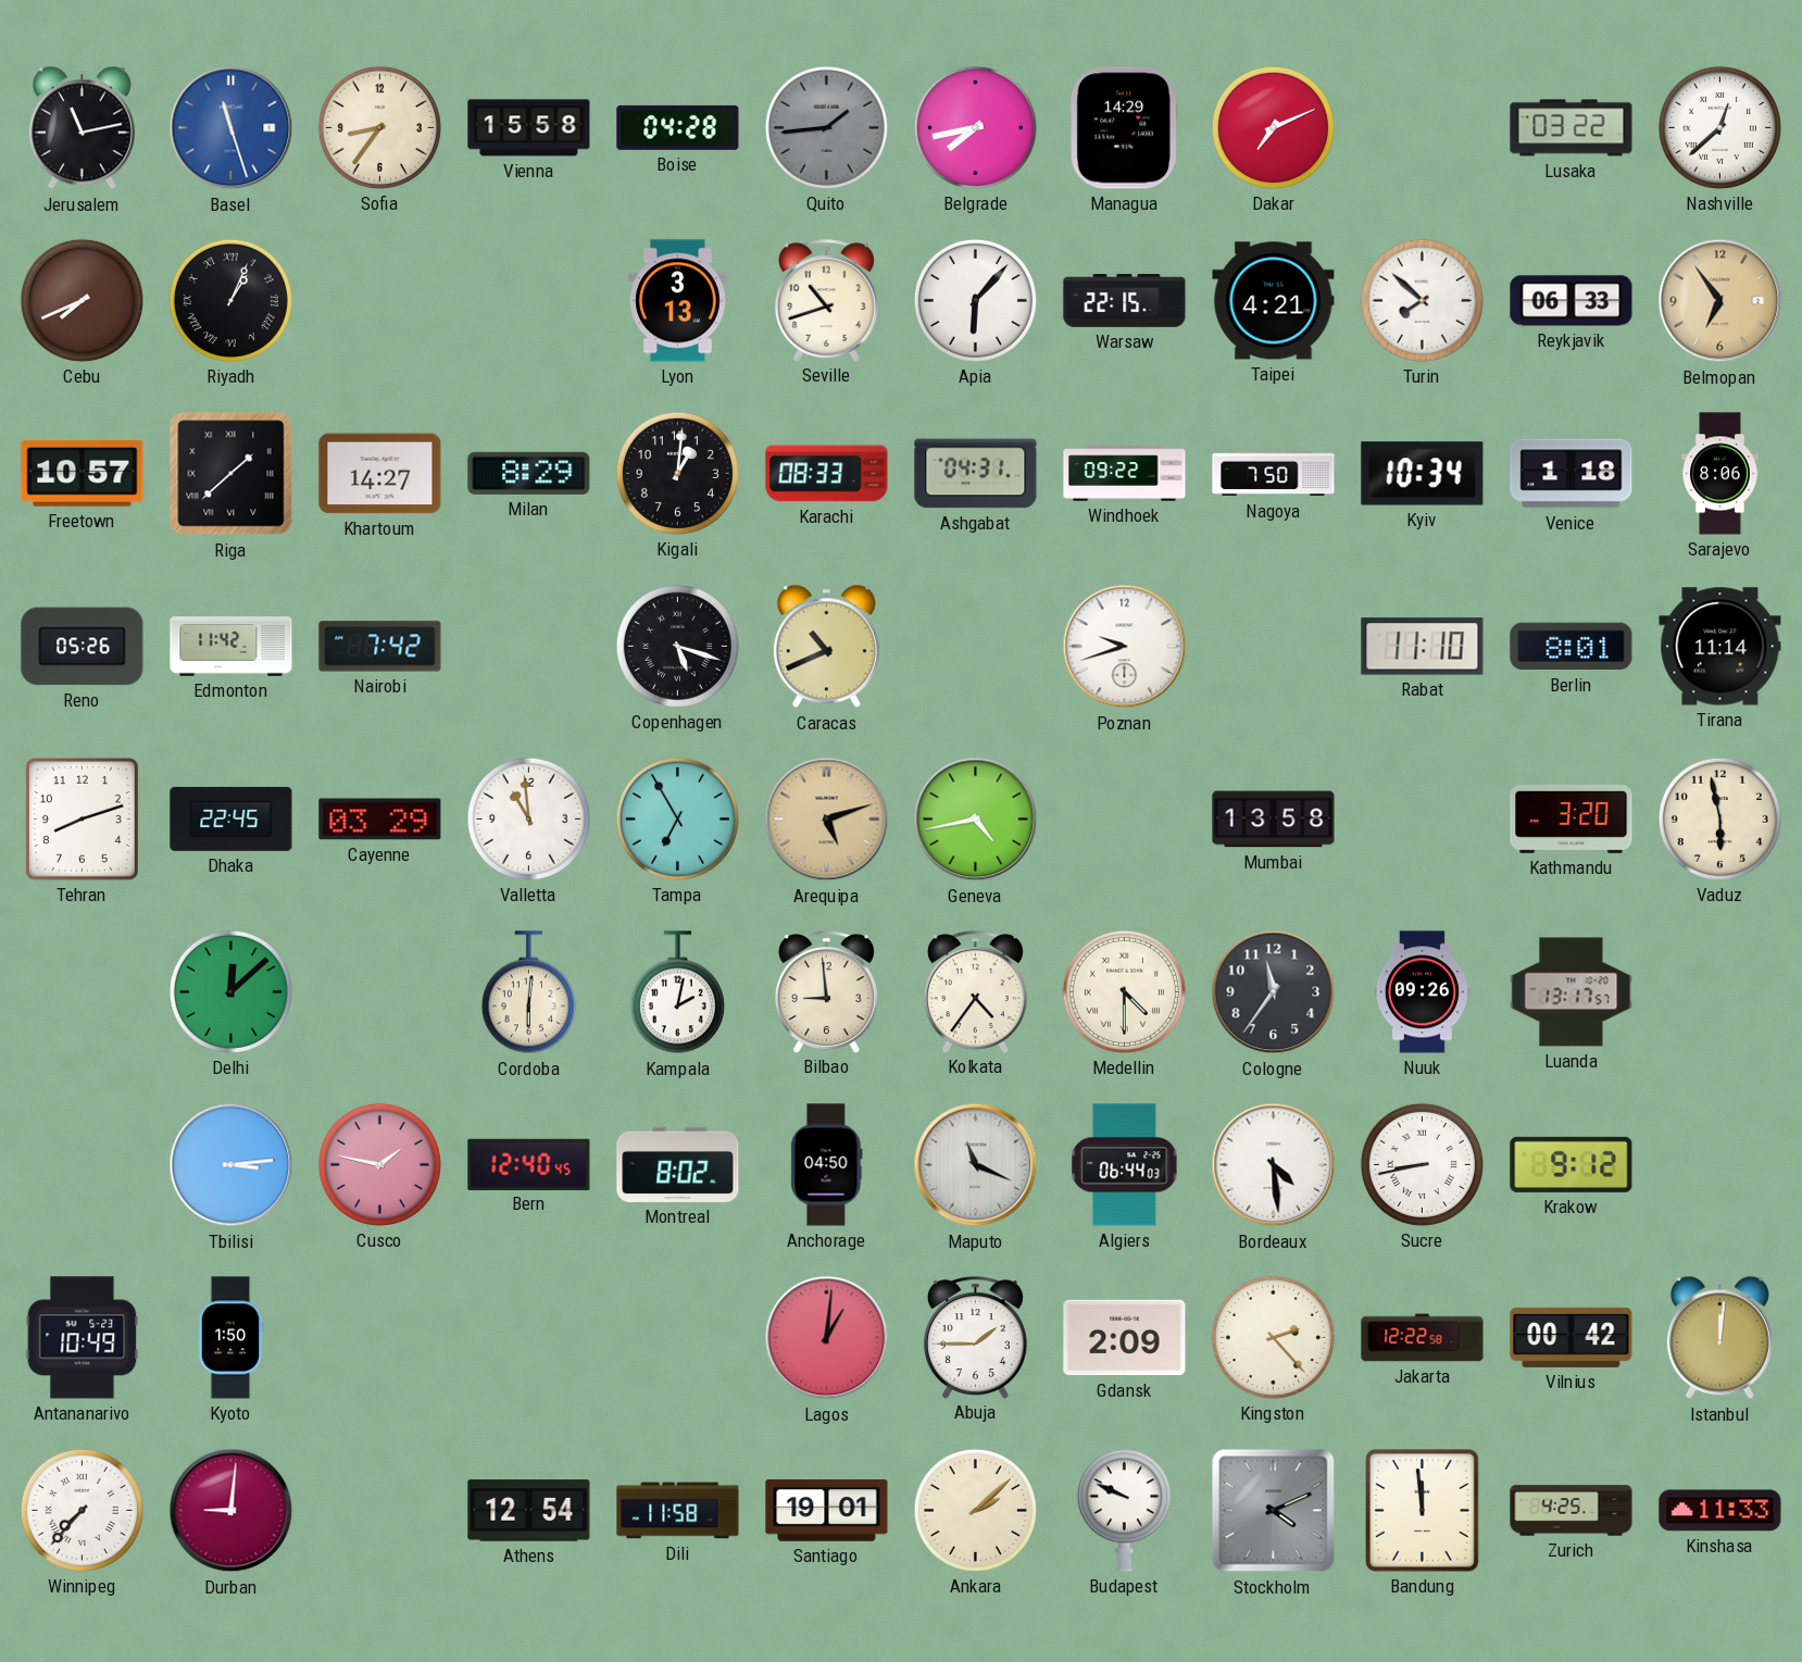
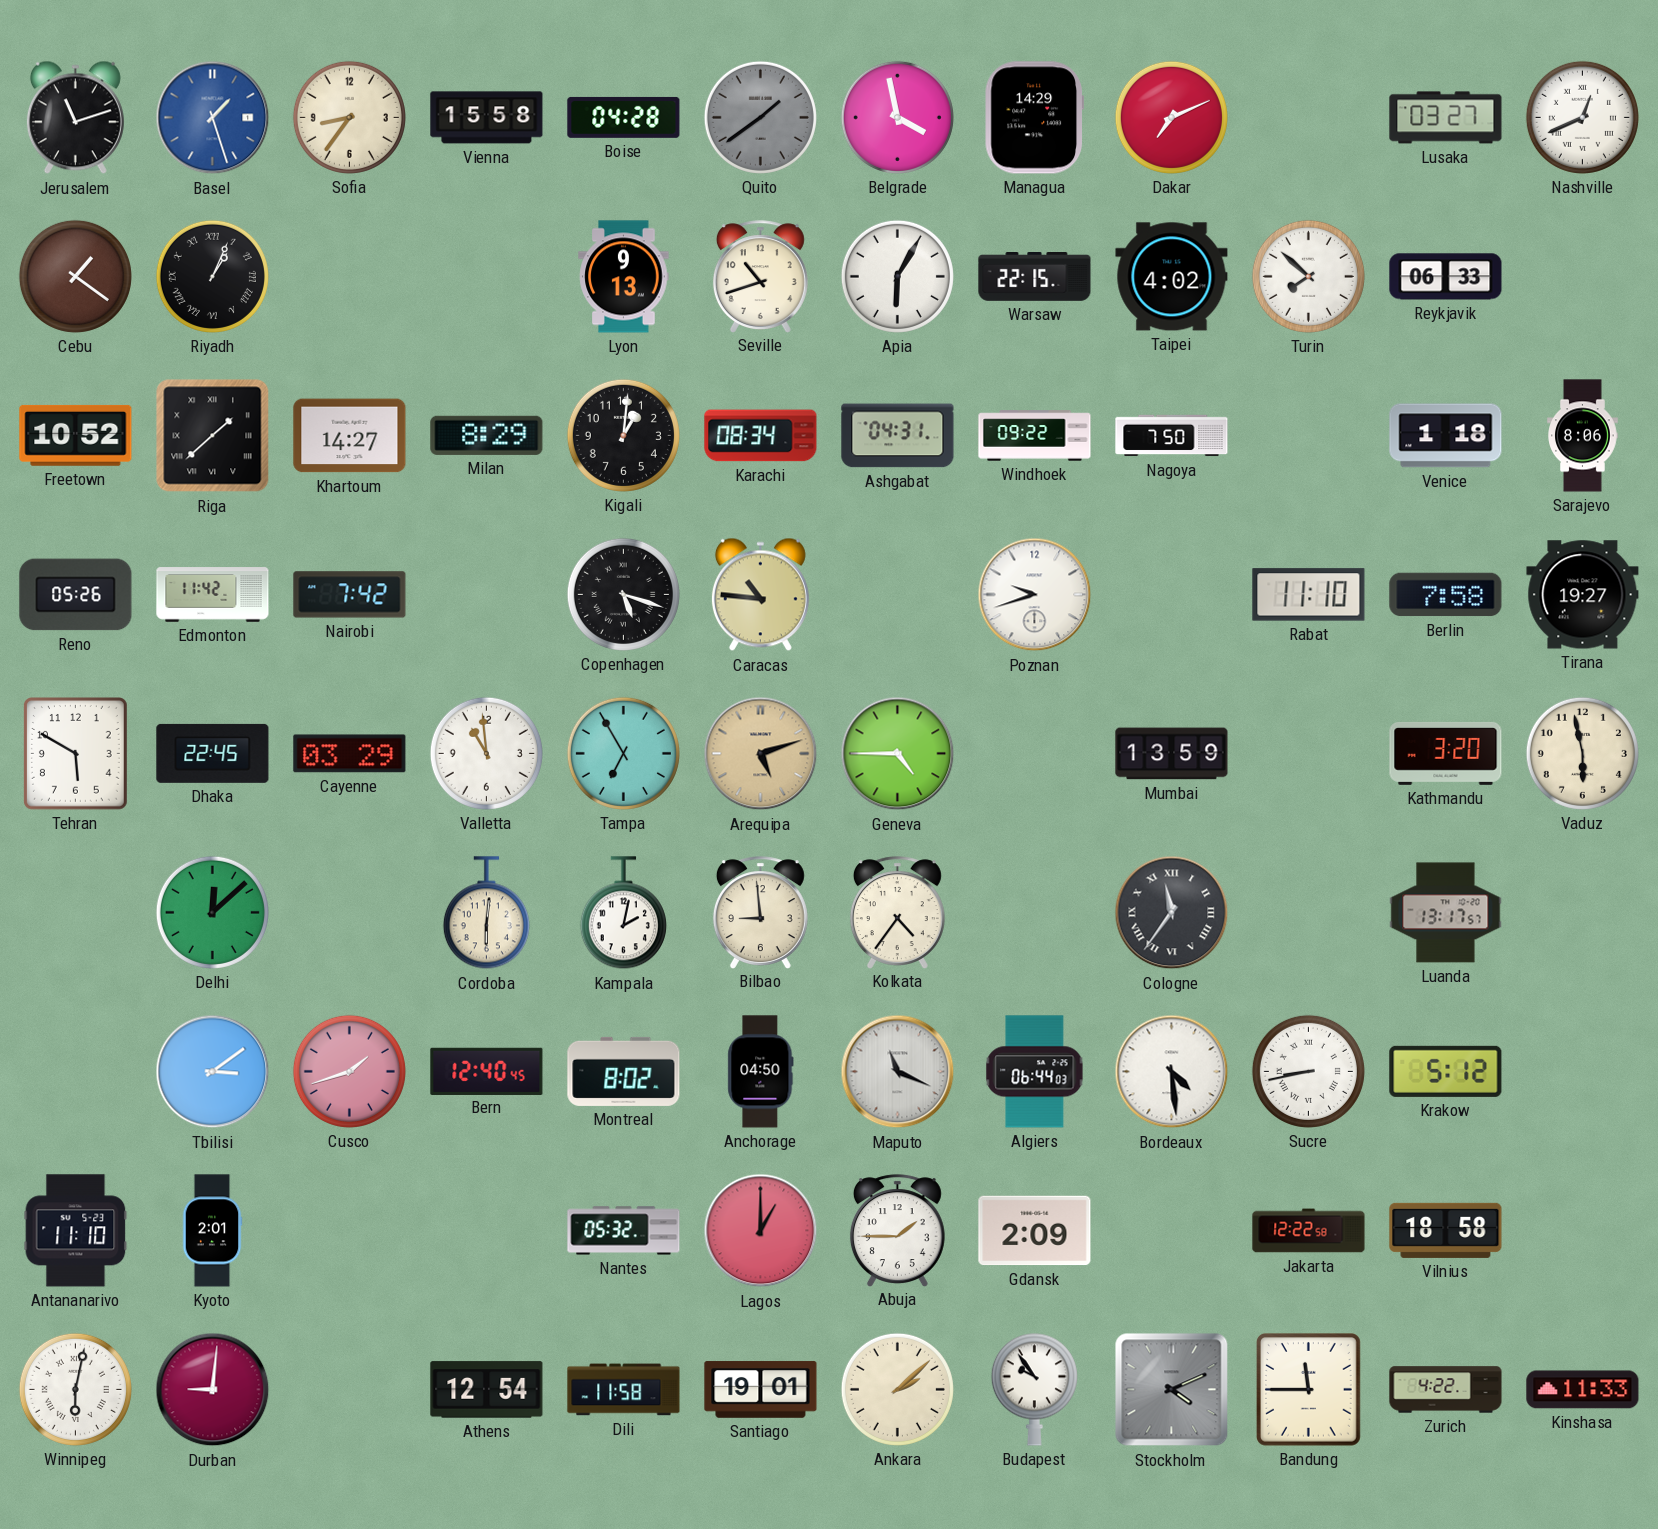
Jerusalem: 11:13 -> 11:12
Basel: 11:27 -> 1:27
Quito: 1:44 -> 1:39
Belgrade: 7:43 -> 3:58
Lusaka: 03:22 -> 03:27
Nashville: 12:38 -> 12:41
Cebu: 7:41 -> 1:21
Lyon: 3:13 -> 9:13
Apia: 6:07 -> 6:05
Taipei: 4:21 -> 4:02
Belmopan: 6:54 -> none
Freetown: 10:57 -> 10:52
Karachi: 08:33 -> 08:34
Kyiv: 10:34 -> none
Caracas: 10:41 -> 10:46
Berlin: 8:01 -> 7:58
Tirana: 11:14 -> 19:27
Tehran: 8:12 -> 5:50
Geneva: 4:43 -> 4:45
Mumbai: 13:58 -> 13:59
Medellin: 4:30 -> none
Cologne numerals: Arabic -> Roman
Nuuk: 09:26 -> none
Tbilisi: 3:14 -> 3:09
Cusco: 1:47 -> 1:42
Krakow: 9:12 -> 5:12
Antananarivo: 10:49 -> 11:10
Kyoto: 1:50 -> 2:01
Nantes: none -> 05:32
Lagos: 1:01 -> 1:00
Kingston: 2:23 -> none
Vilnius: 00:42 -> 18:58
Istanbul: 12:01 -> none
Winnipeg: 7:37 -> 6:02
Budapest: 9:49 -> 9:54
Bandung: 11:59 -> 11:45
Zurich: 4:25 -> 4:22
